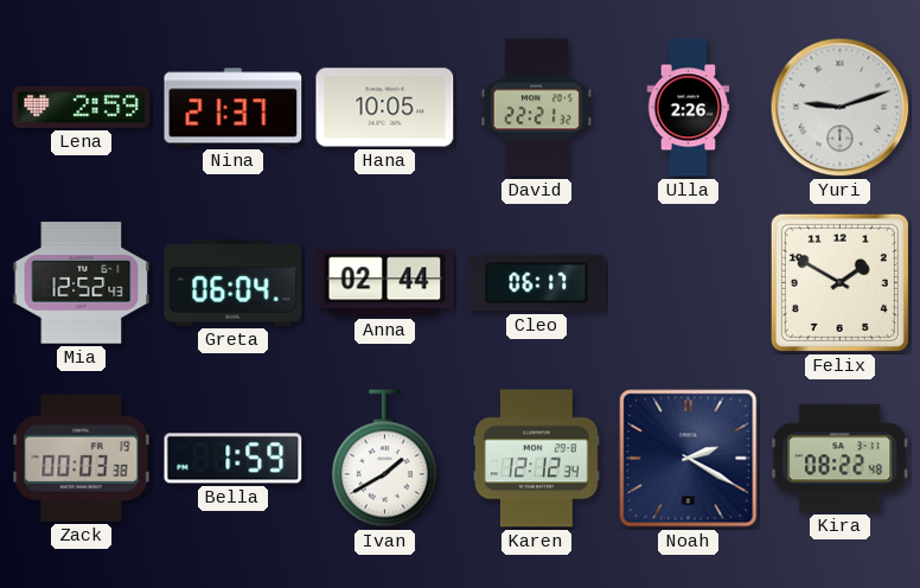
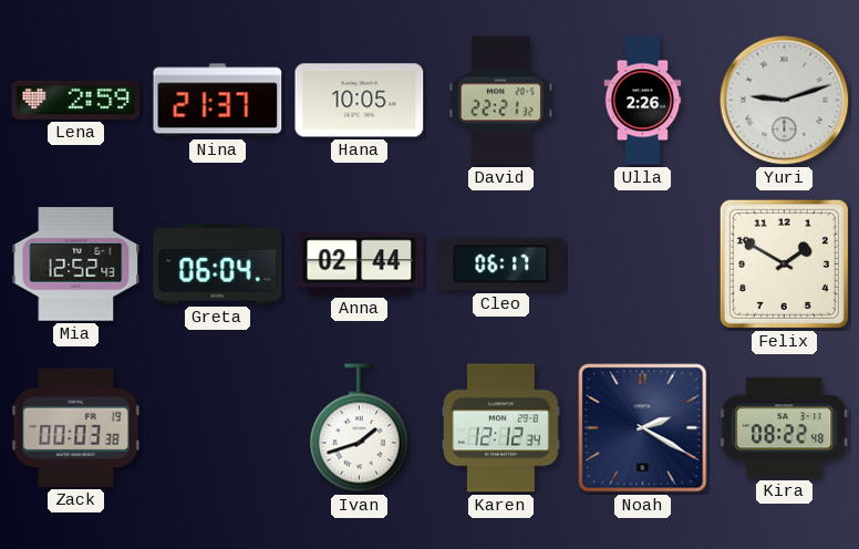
Bella: 1:59 -> none
Ivan: 1:40 -> 1:42
